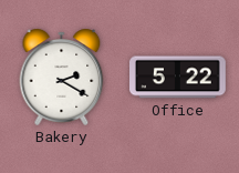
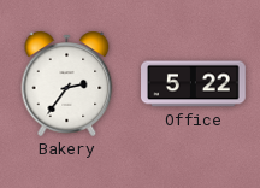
Bakery: 2:20 -> 2:36
